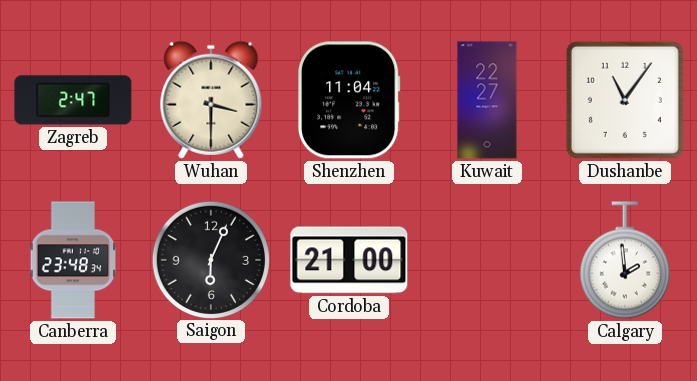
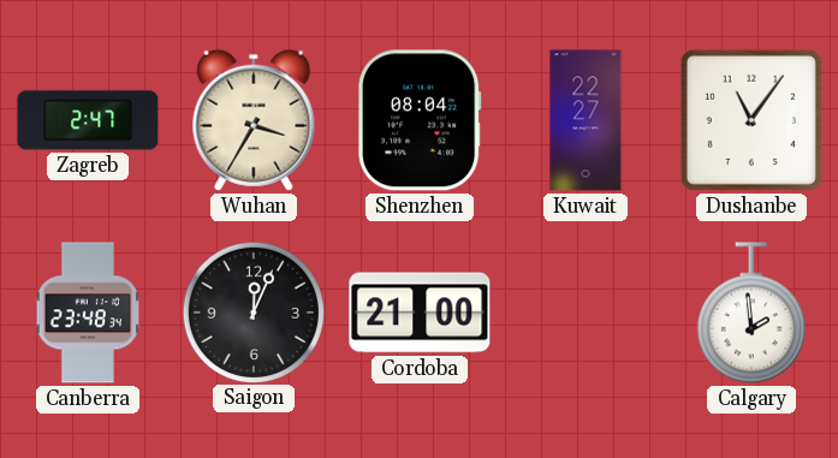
Wuhan: 3:30 -> 3:35
Shenzhen: 11:04 -> 08:04
Saigon: 6:04 -> 12:04
